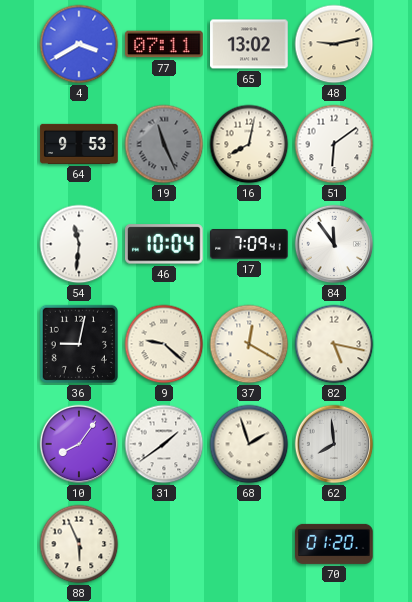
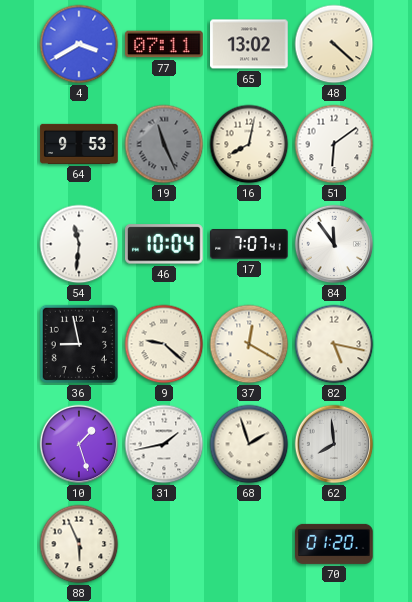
48: 9:13 -> 4:22
17: 7:09 -> 7:07
36: 9:02 -> 8:58
10: 8:06 -> 1:27
31: 1:39 -> 1:43
